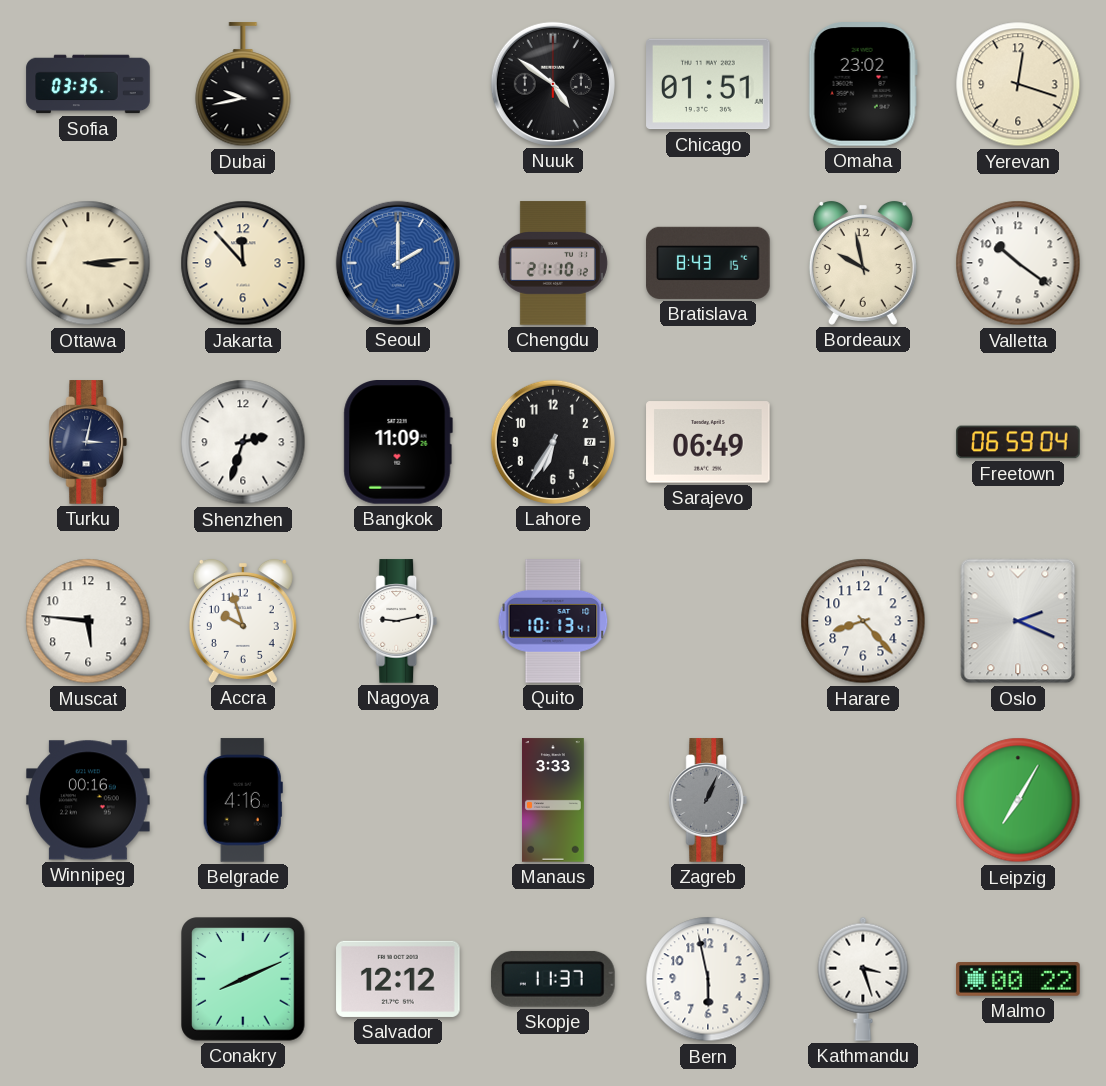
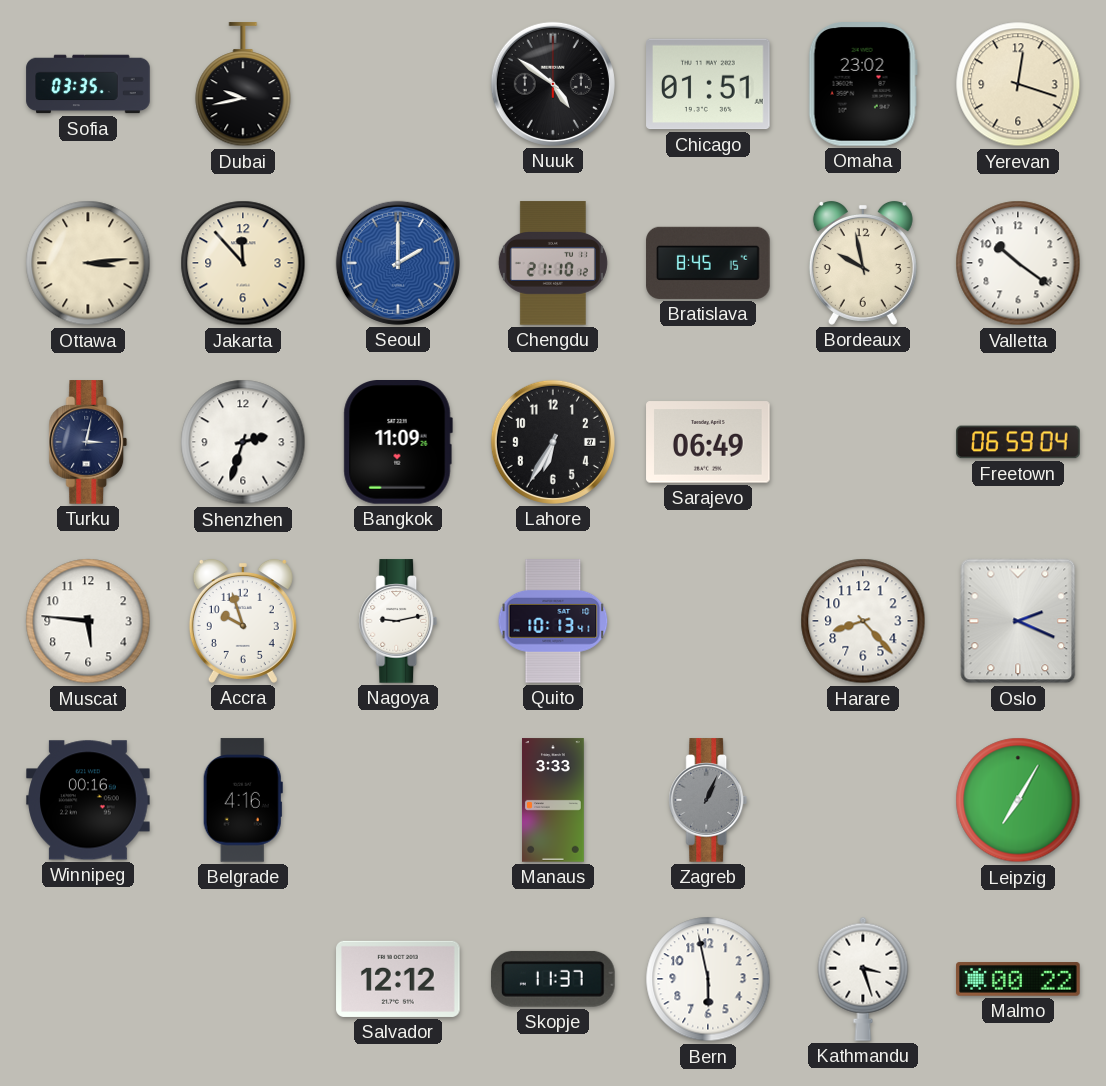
Bratislava: 8:43 -> 8:45
Conakry: 8:11 -> none
